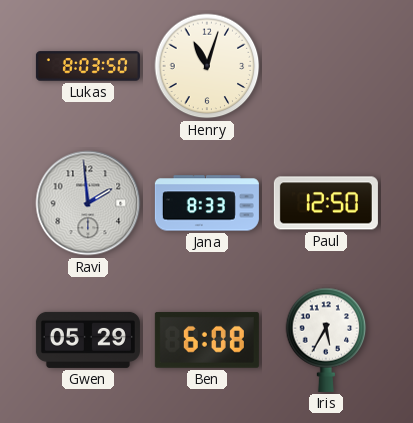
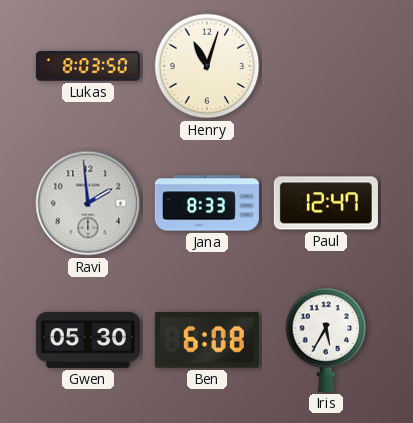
Paul: 12:50 -> 12:47
Gwen: 05:29 -> 05:30
